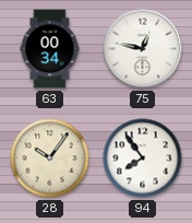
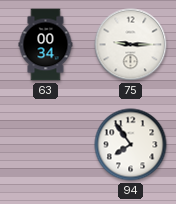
75: 12:47 -> 9:15
28: 10:06 -> none
